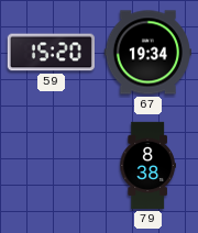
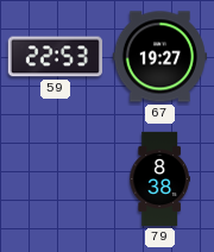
59: 15:20 -> 22:53
67: 19:34 -> 19:27
